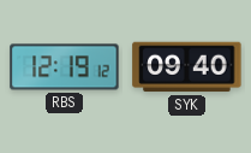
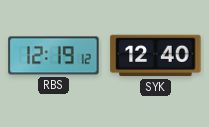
SYK: 09:40 -> 12:40
